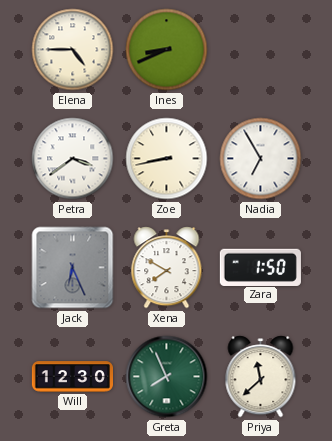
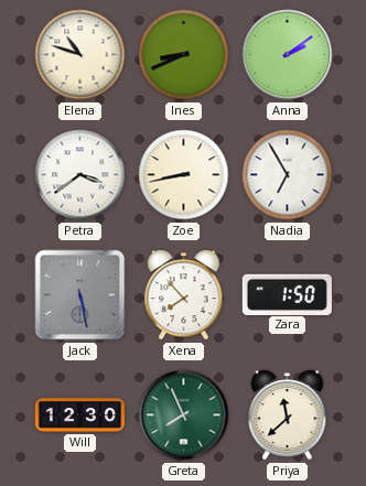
Elena: 4:45 -> 10:48
Anna: none -> 2:09
Jack: 6:26 -> 5:28
Xena: 7:50 -> 7:53
